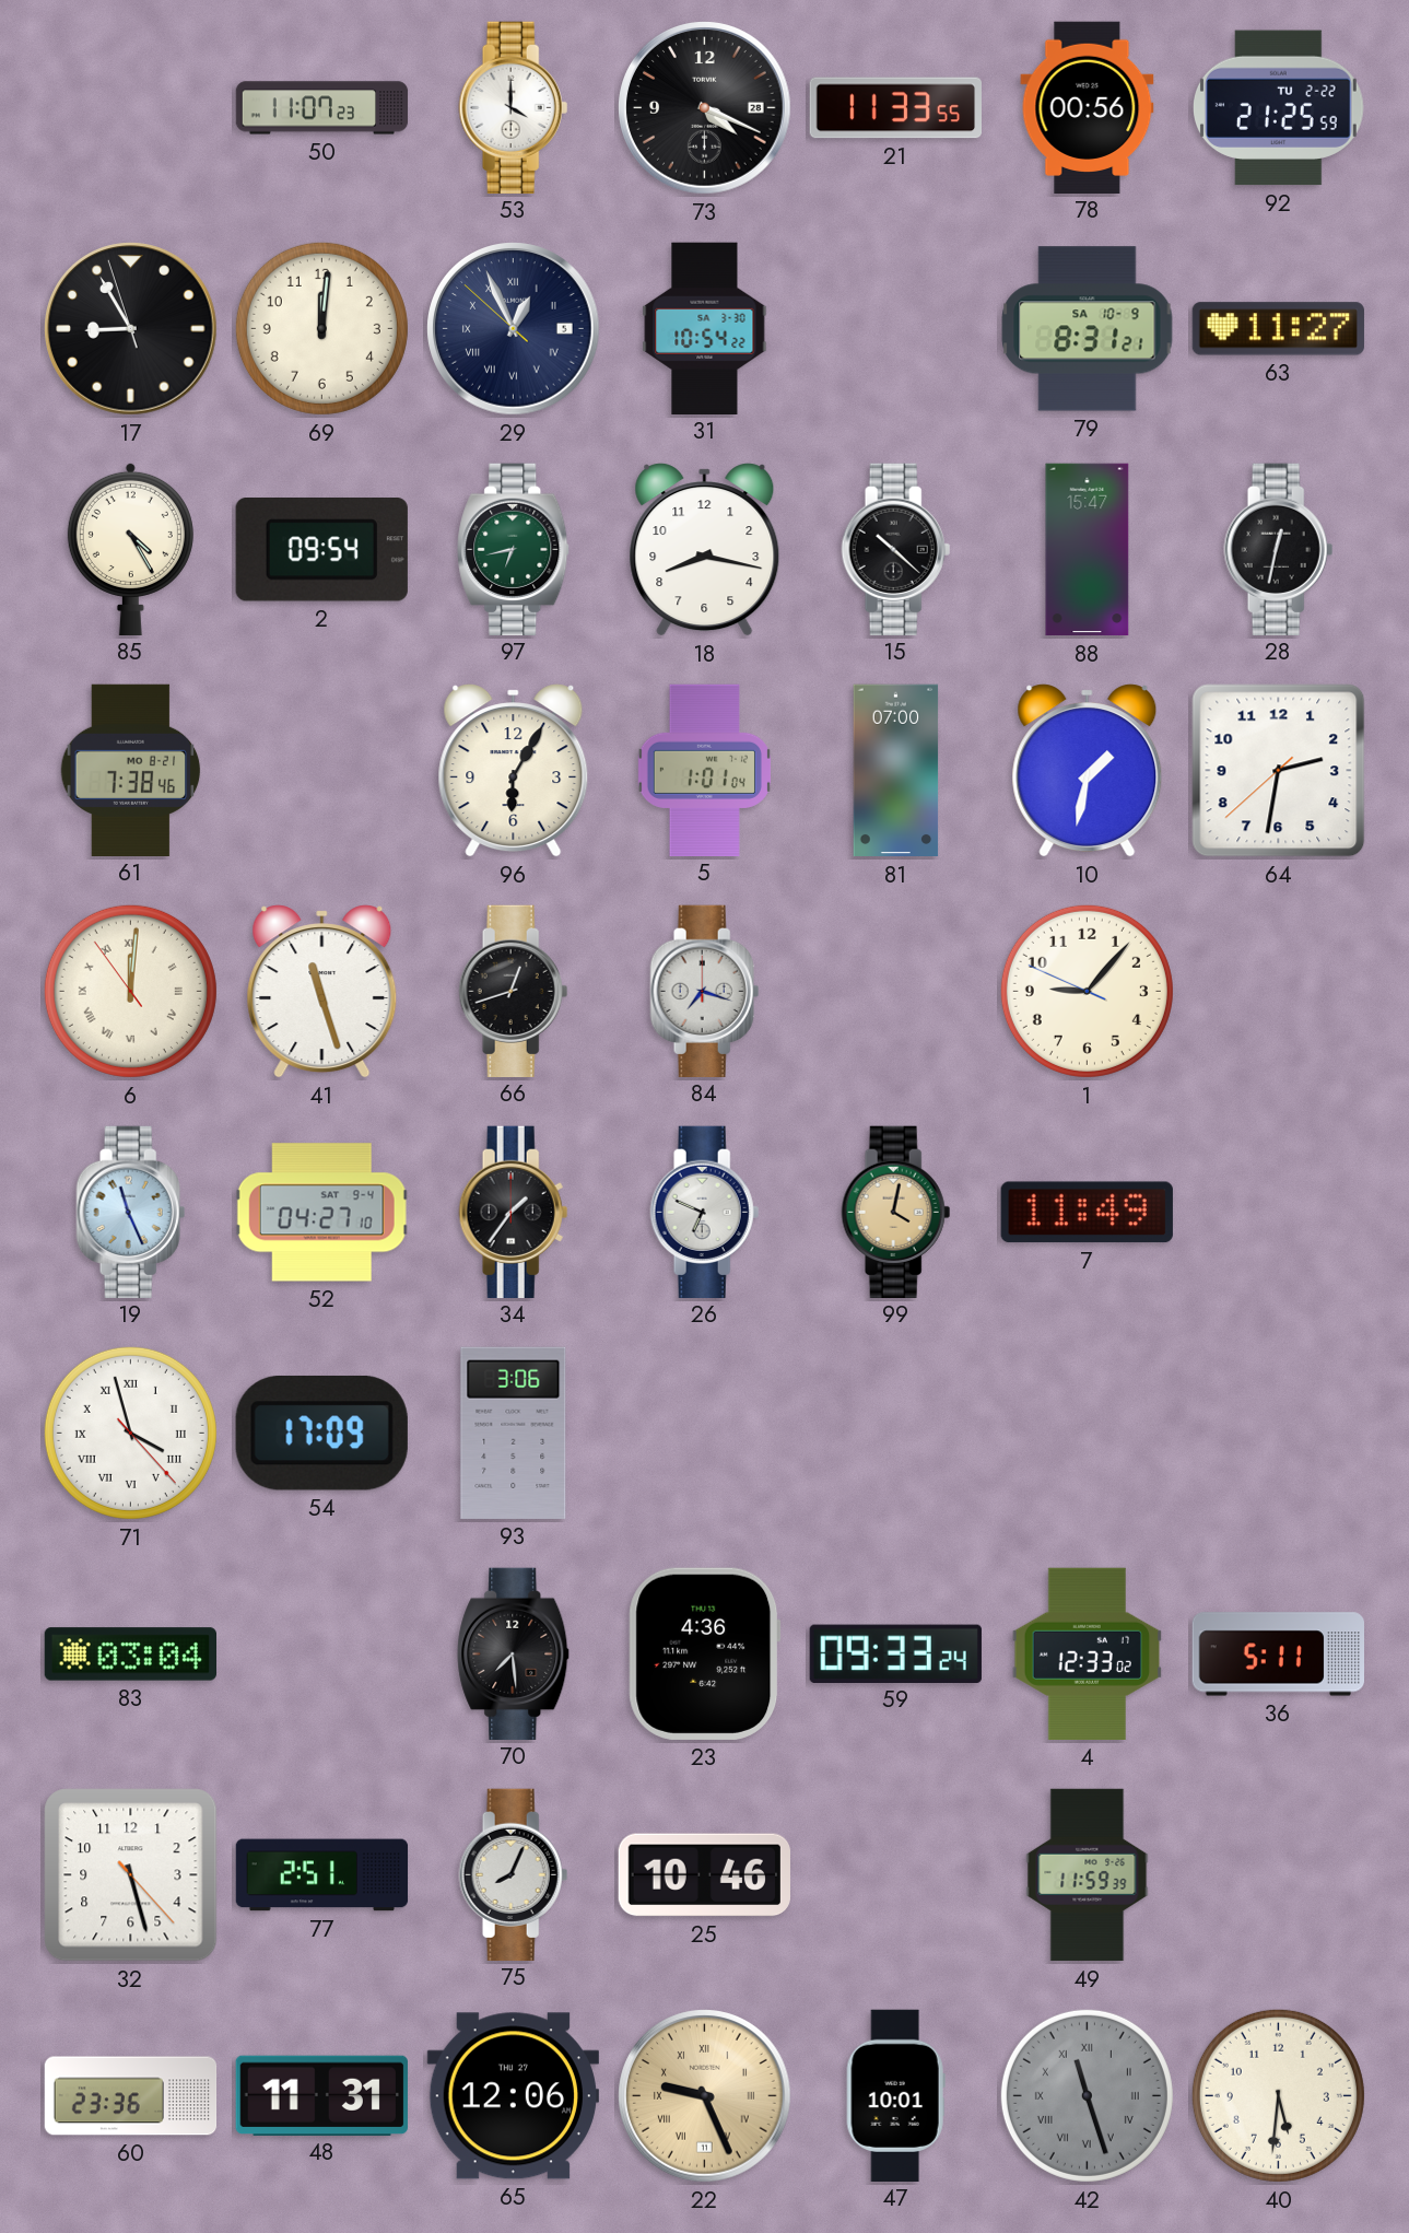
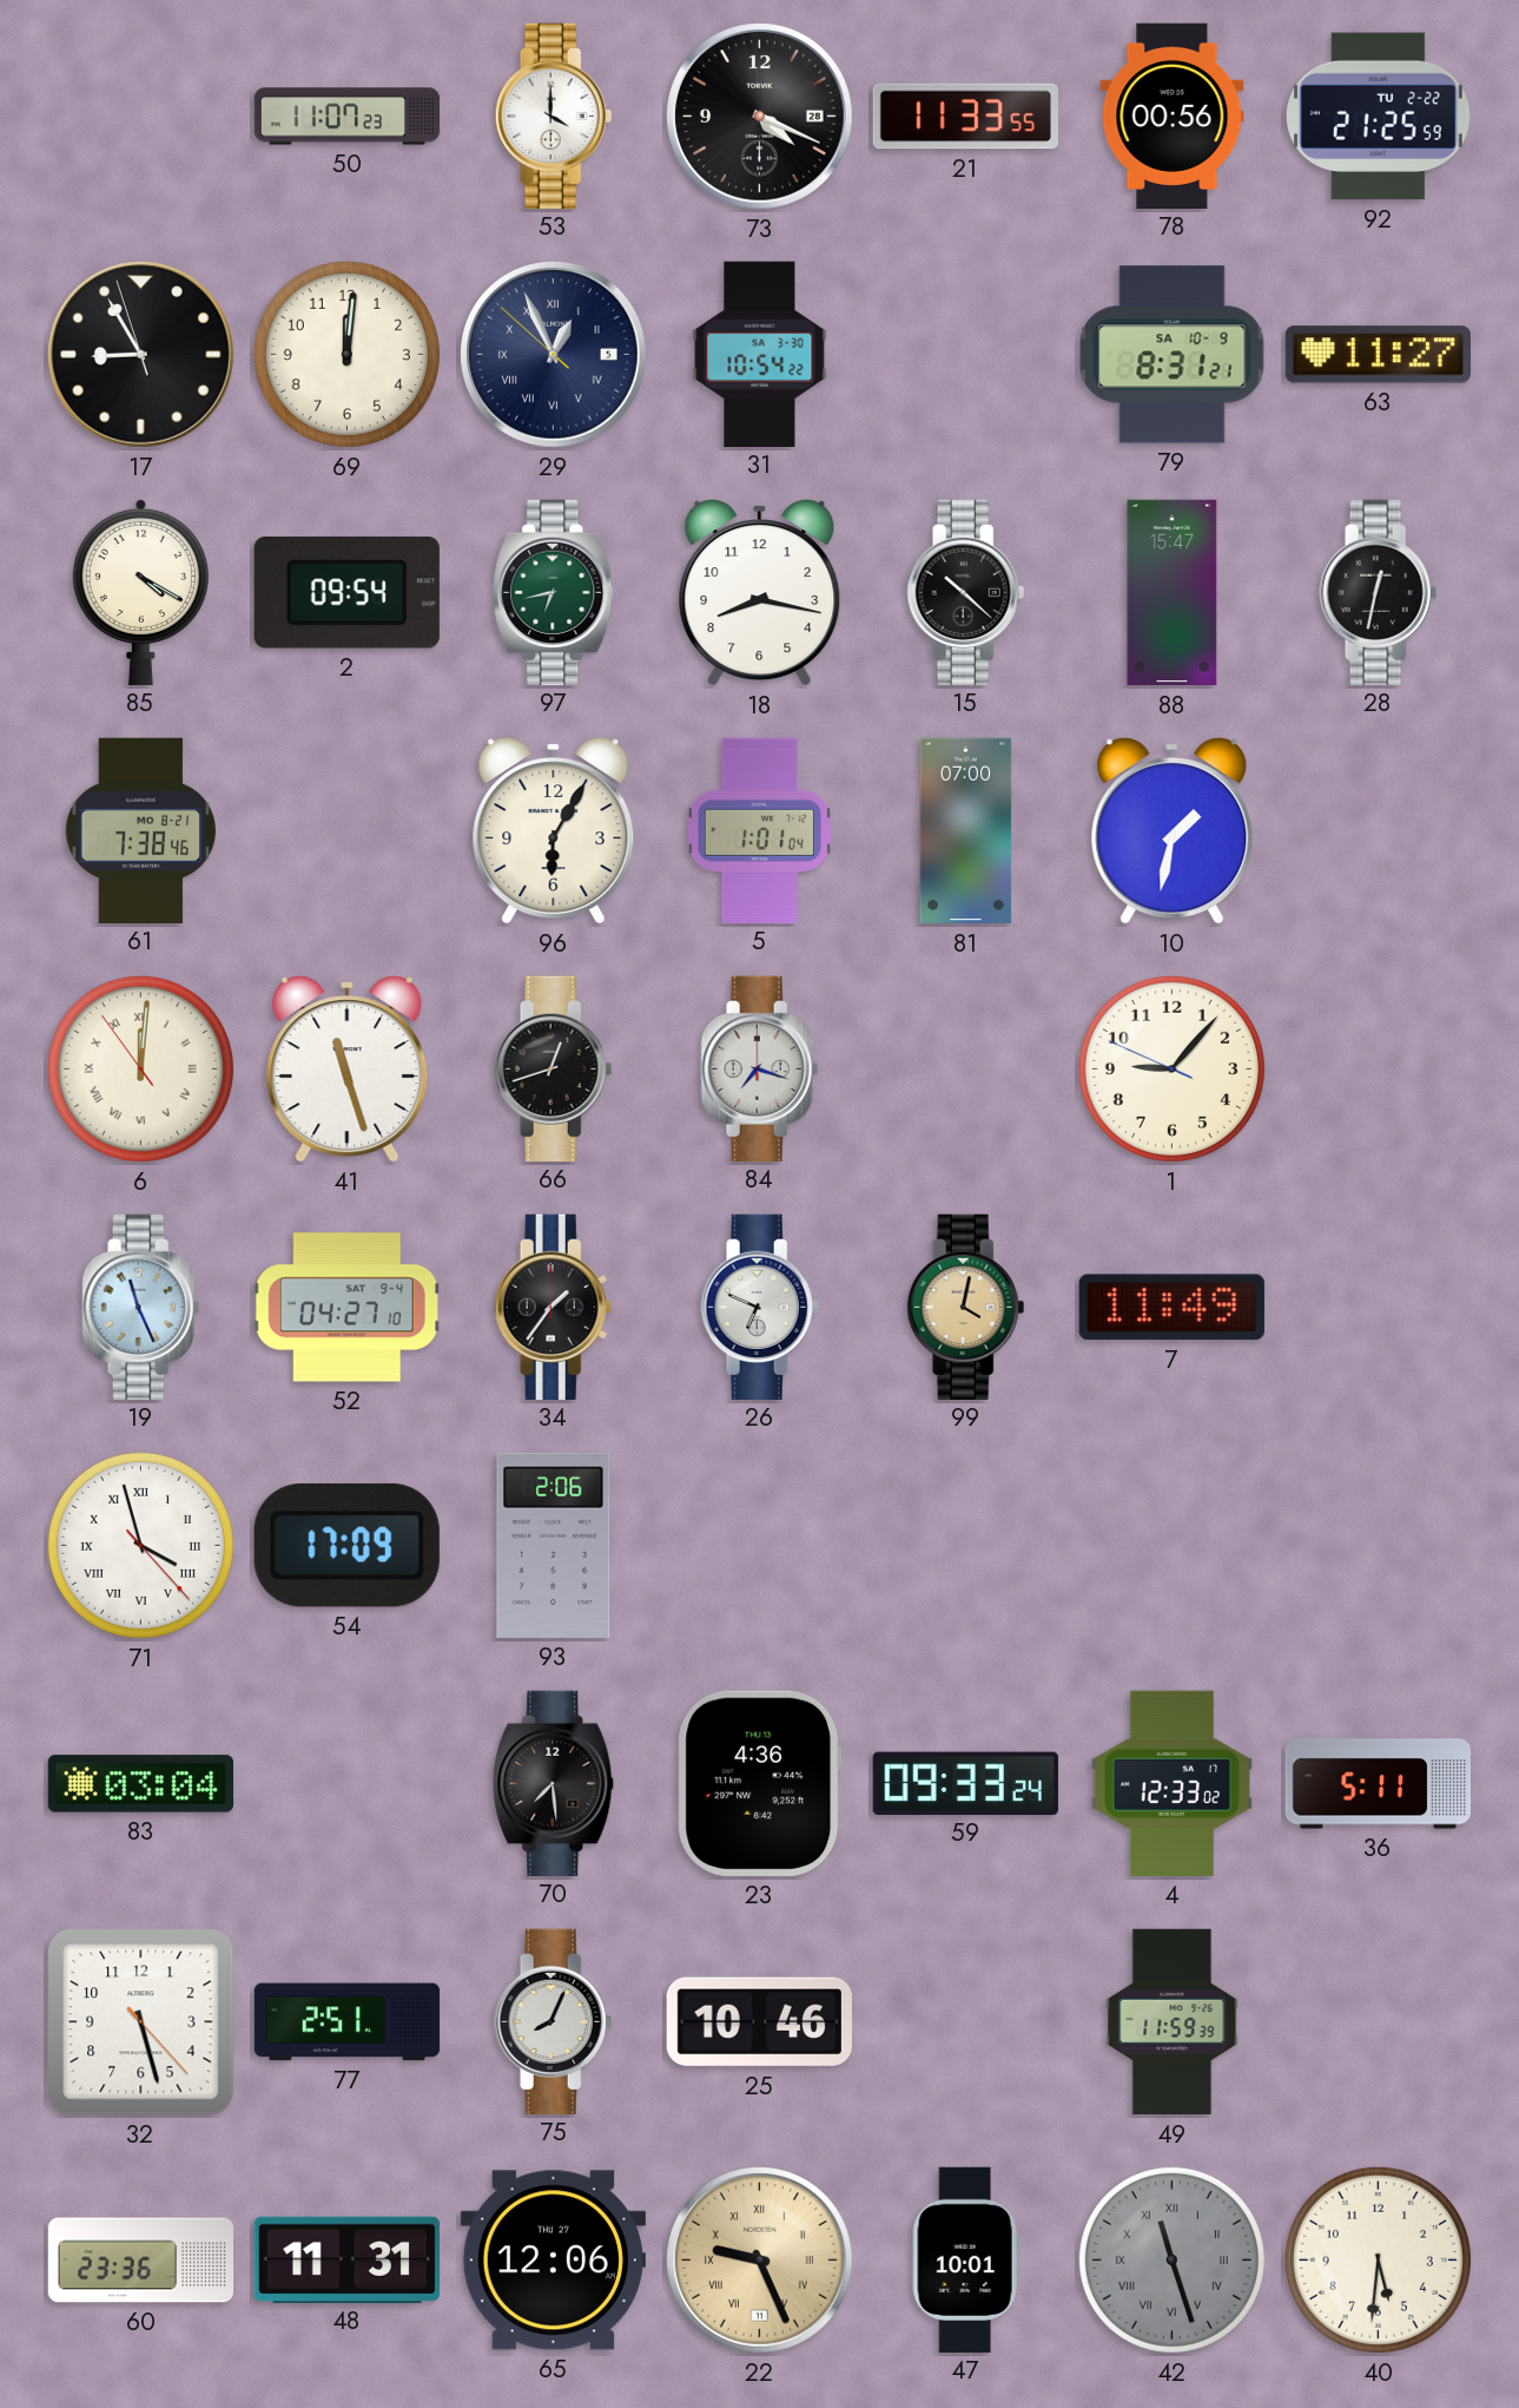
85: 4:25 -> 4:20
64: 2:31 -> none
93: 3:06 -> 2:06
